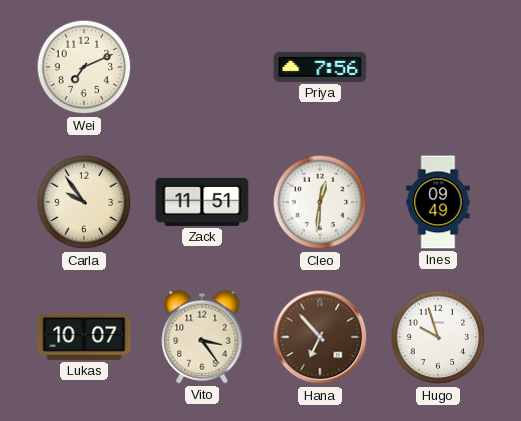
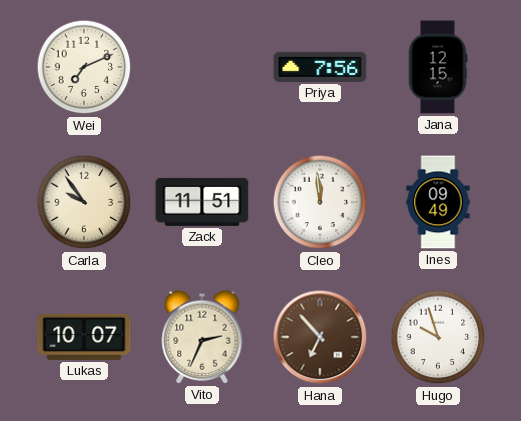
Jana: none -> 12:15
Cleo: 12:31 -> 11:59
Vito: 3:24 -> 2:34
